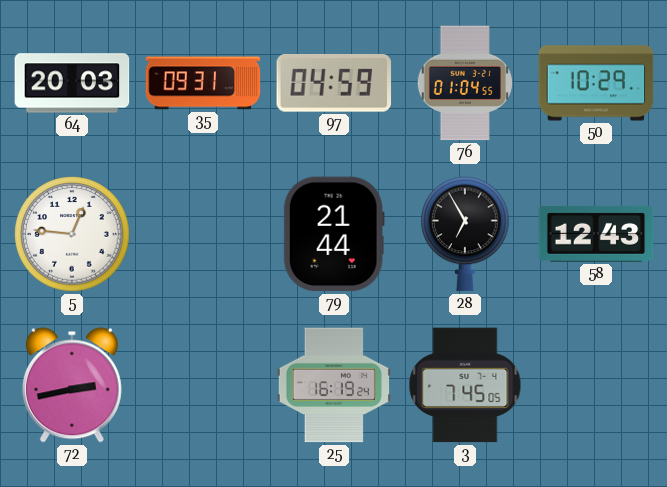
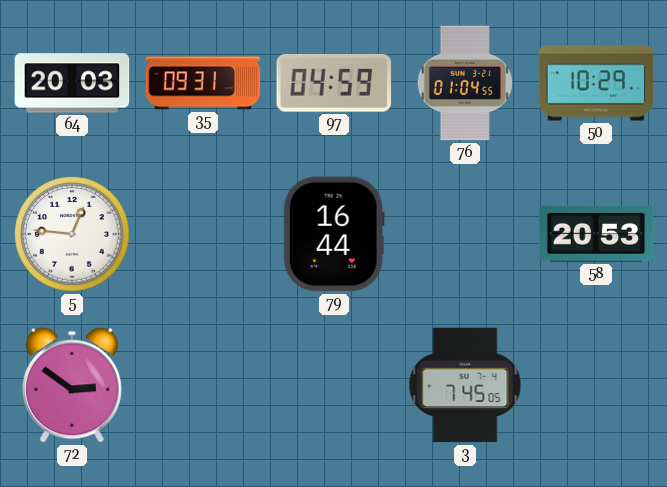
79: 21:44 -> 16:44
28: 6:55 -> none
58: 12:43 -> 20:53
72: 2:43 -> 2:51
25: 16:19 -> none
